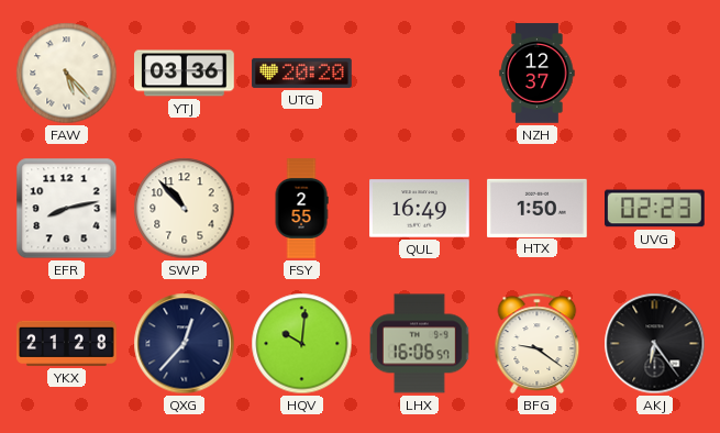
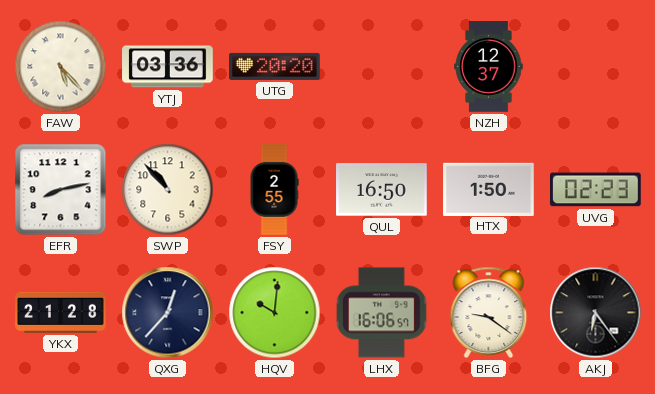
QUL: 16:49 -> 16:50
